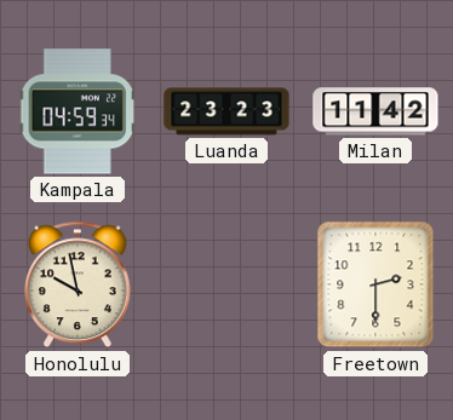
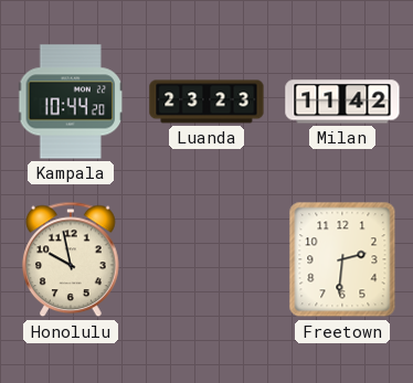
Kampala: 04:59 -> 10:44
Freetown: 2:30 -> 2:31
